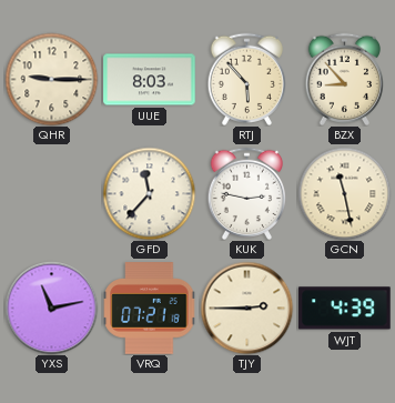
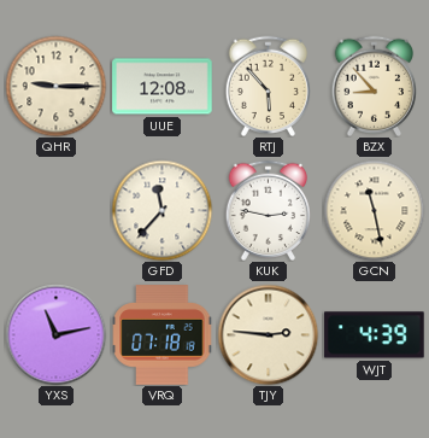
UUE: 8:03 -> 12:08
VRQ: 07:21 -> 07:18
TJY: 2:45 -> 2:46
